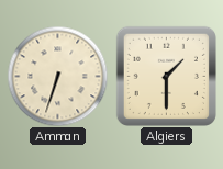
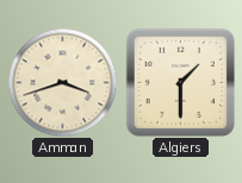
Amman: 6:33 -> 3:42
